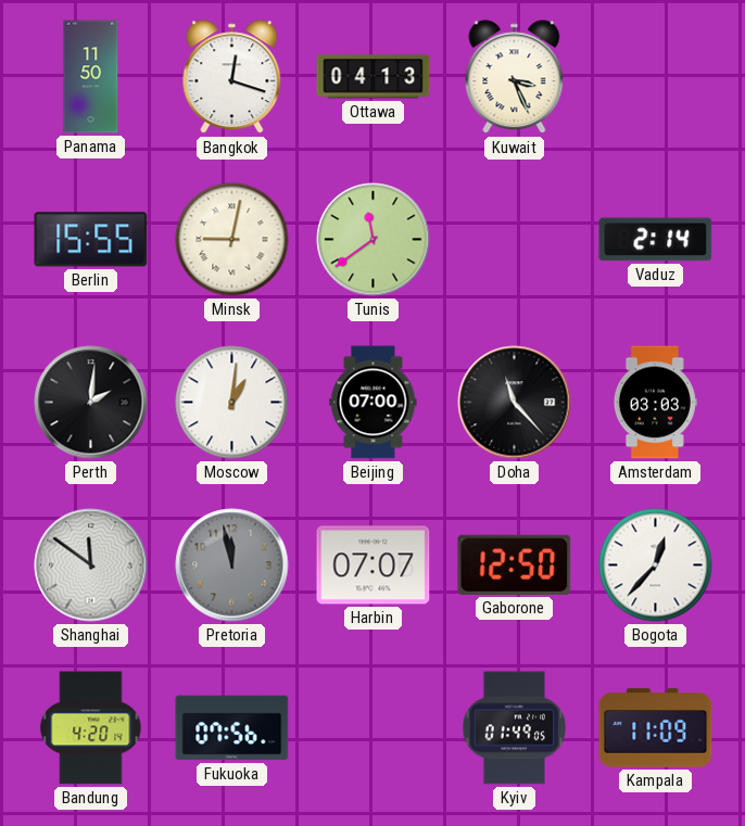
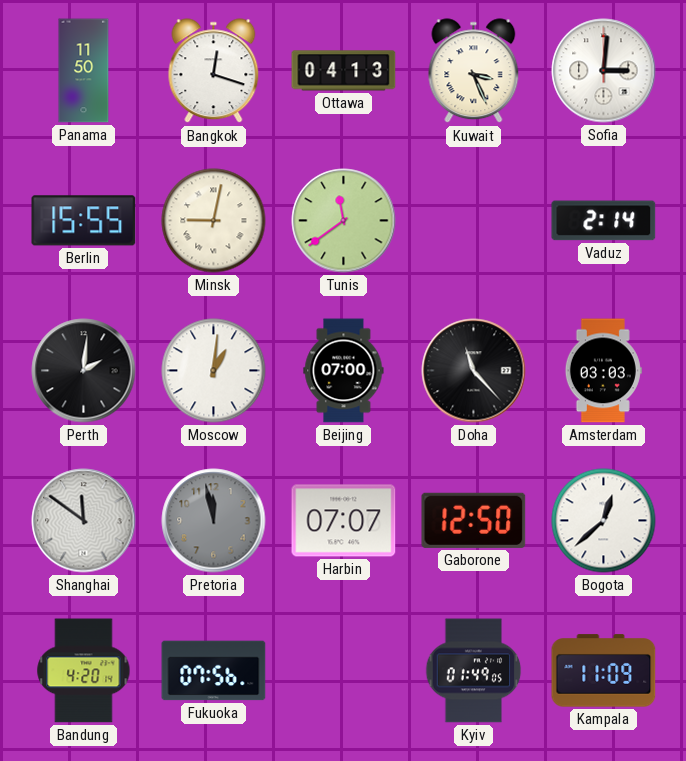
Sofia: none -> 3:01
Bogota: 12:37 -> 12:38
